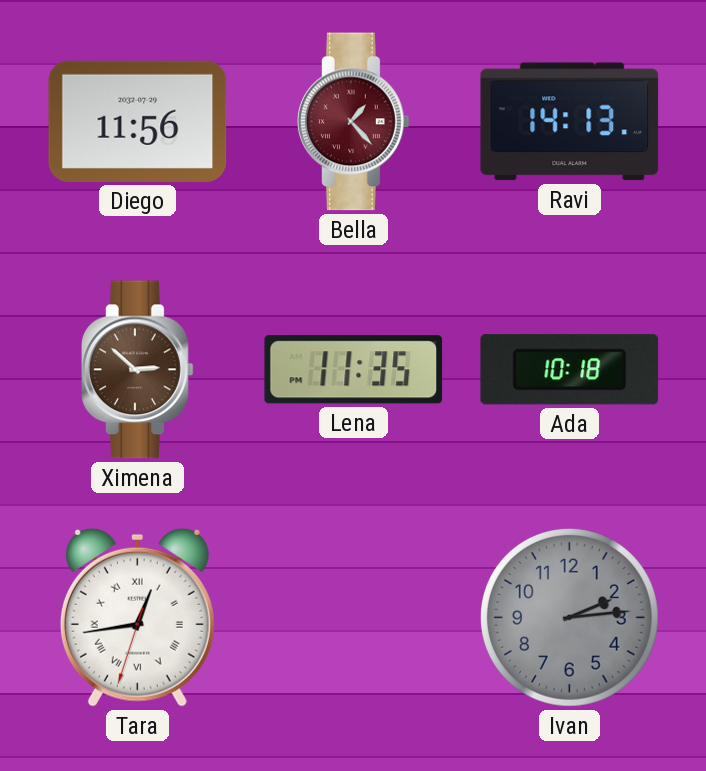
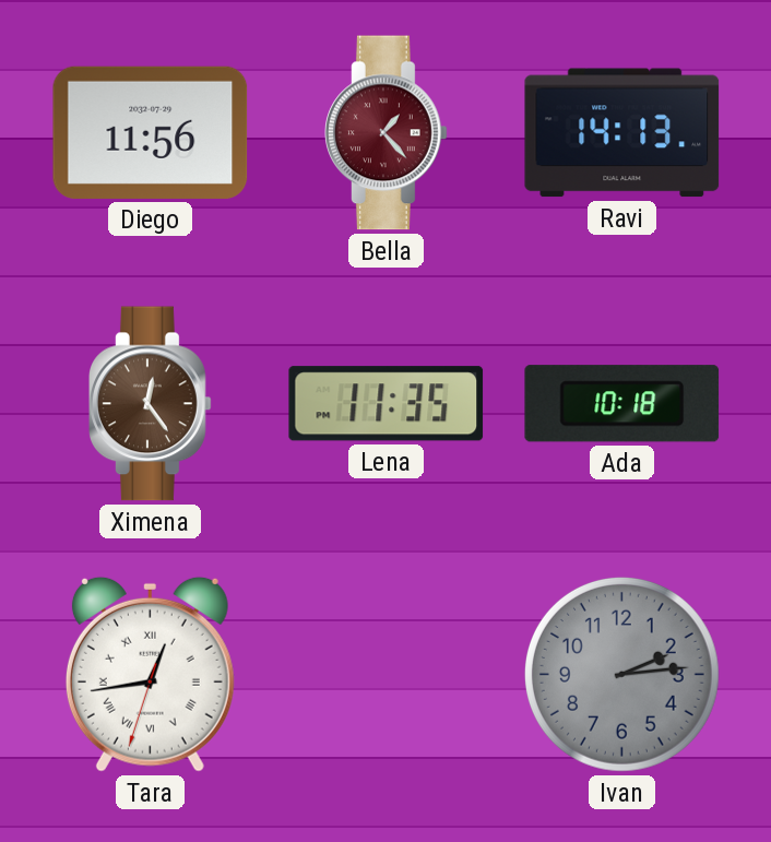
Ximena: 2:52 -> 12:24
